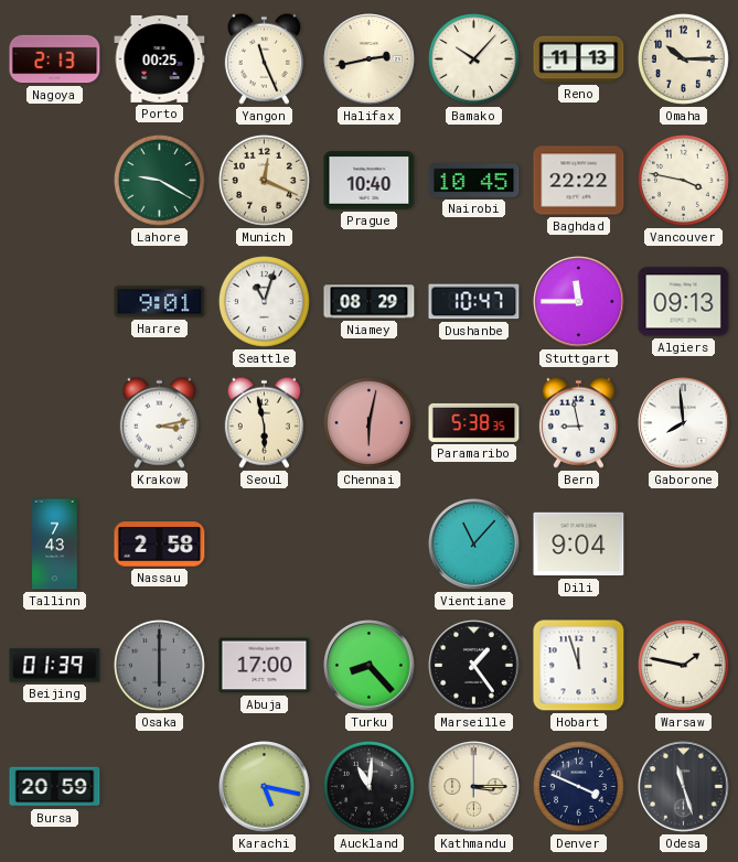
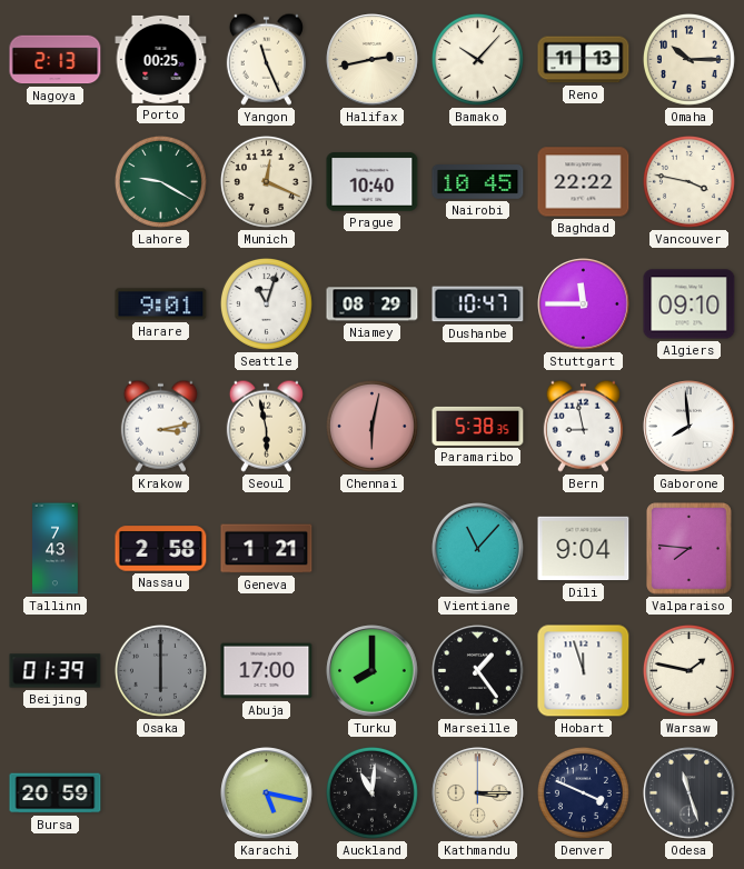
Algiers: 09:13 -> 09:10
Geneva: none -> 1:21
Valparaiso: none -> 7:46
Turku: 8:23 -> 8:00
